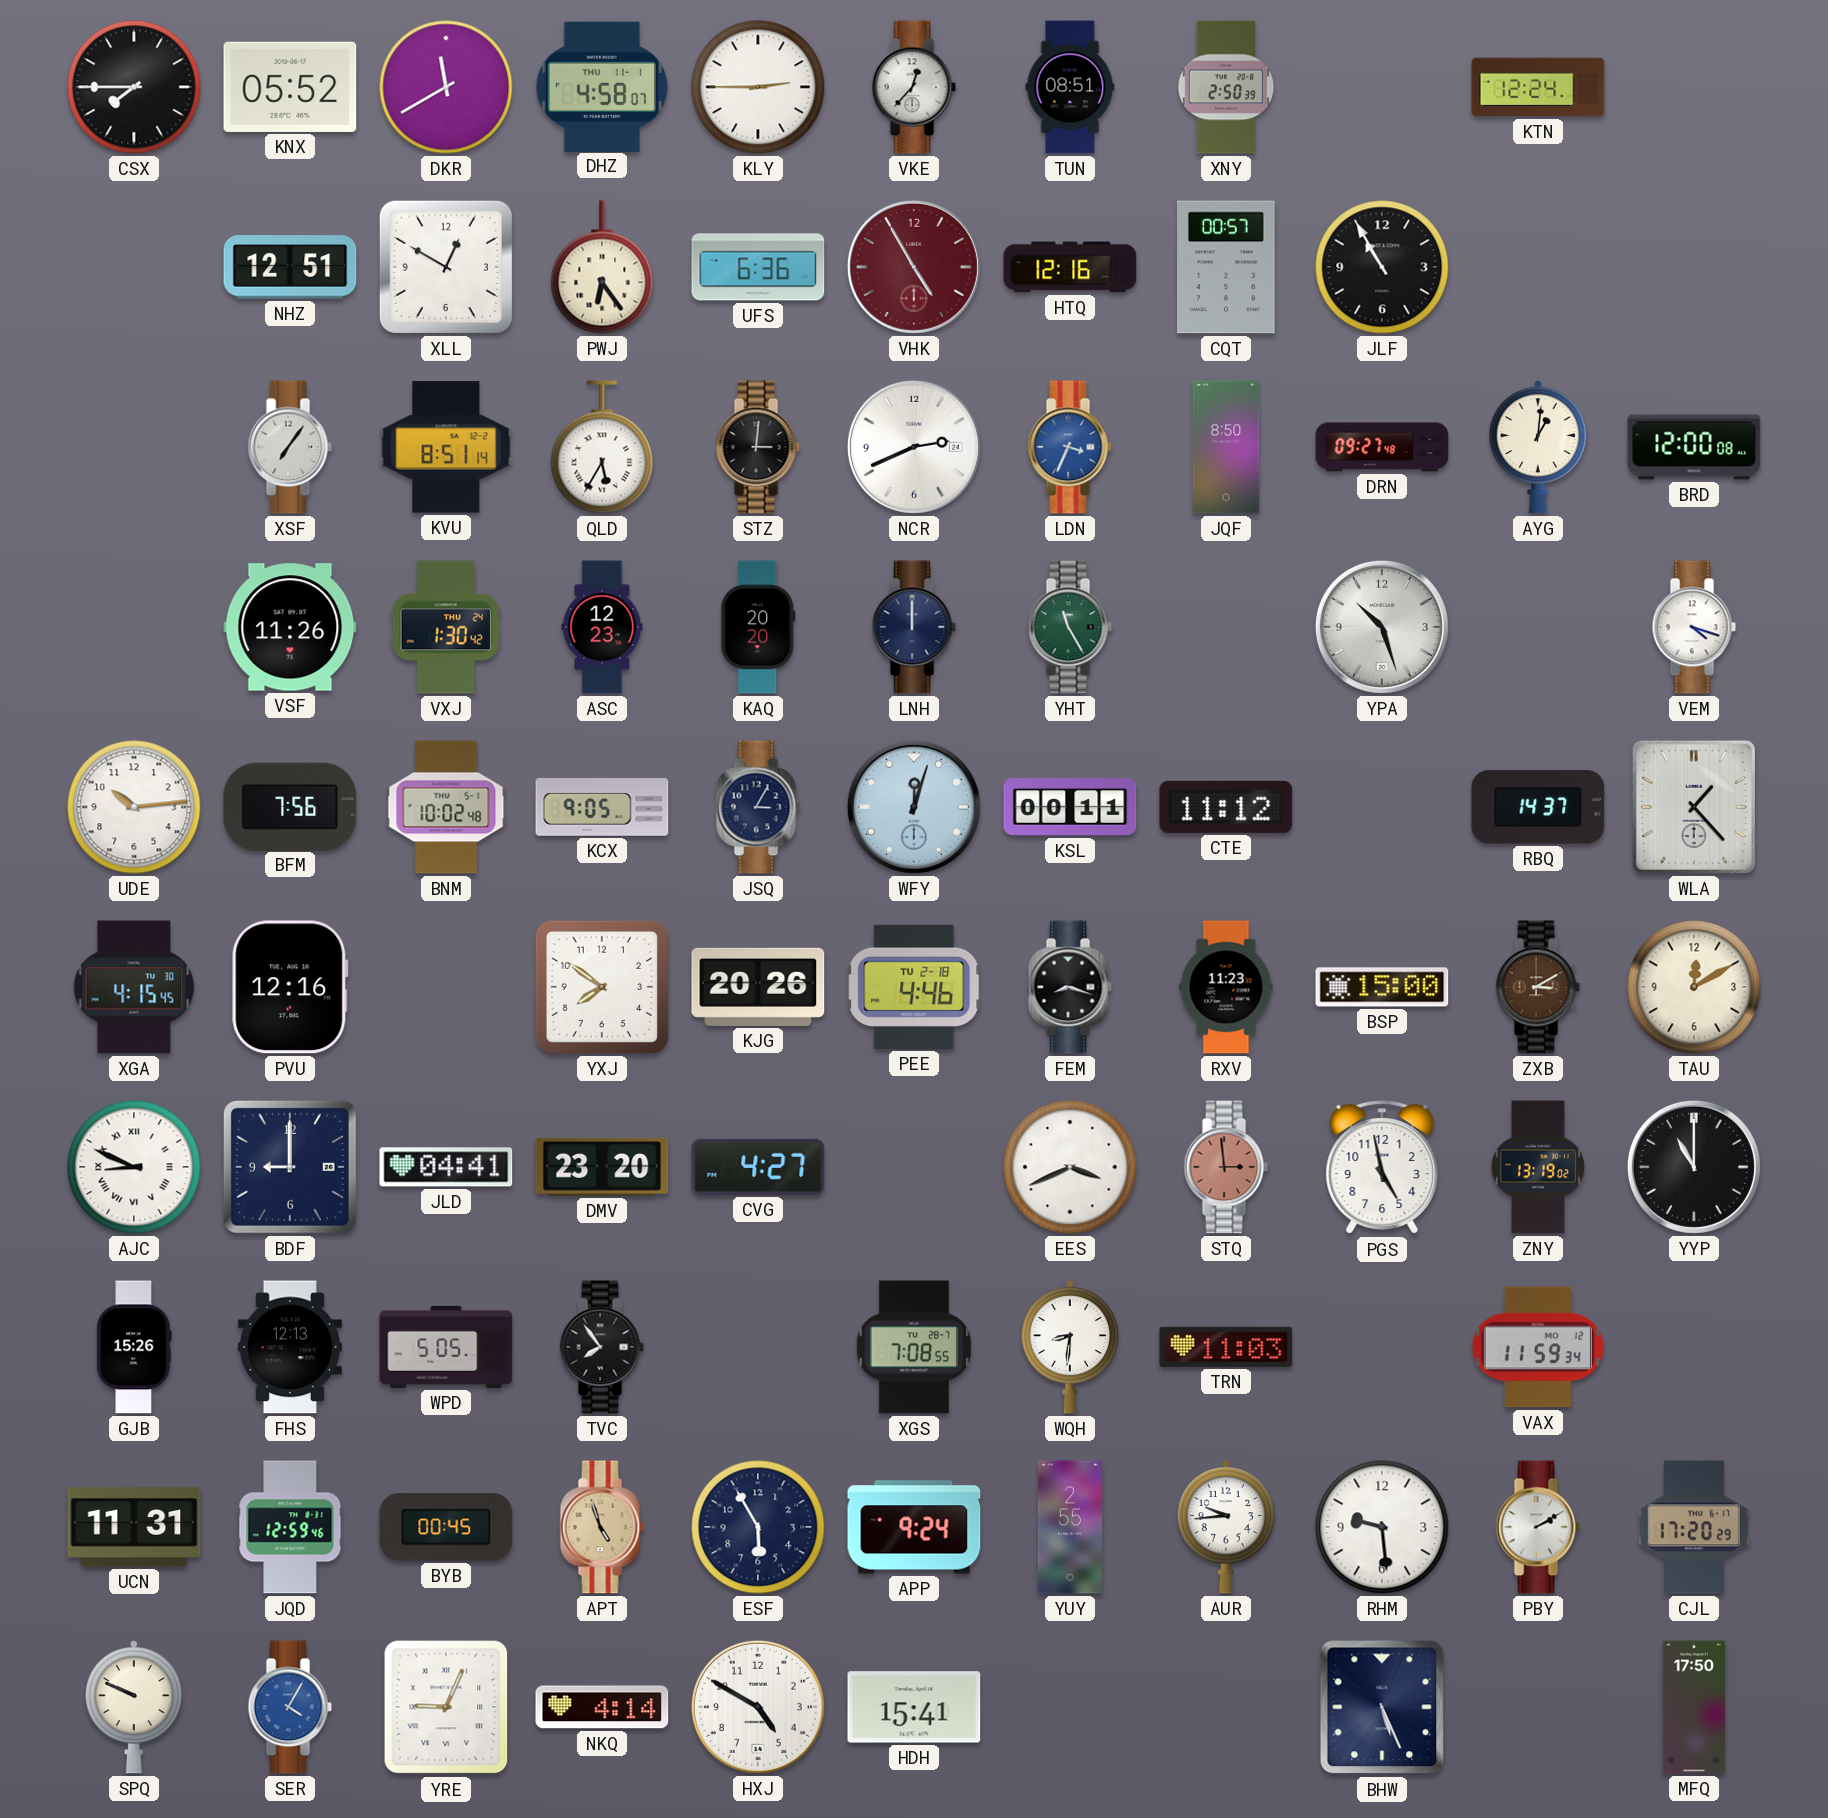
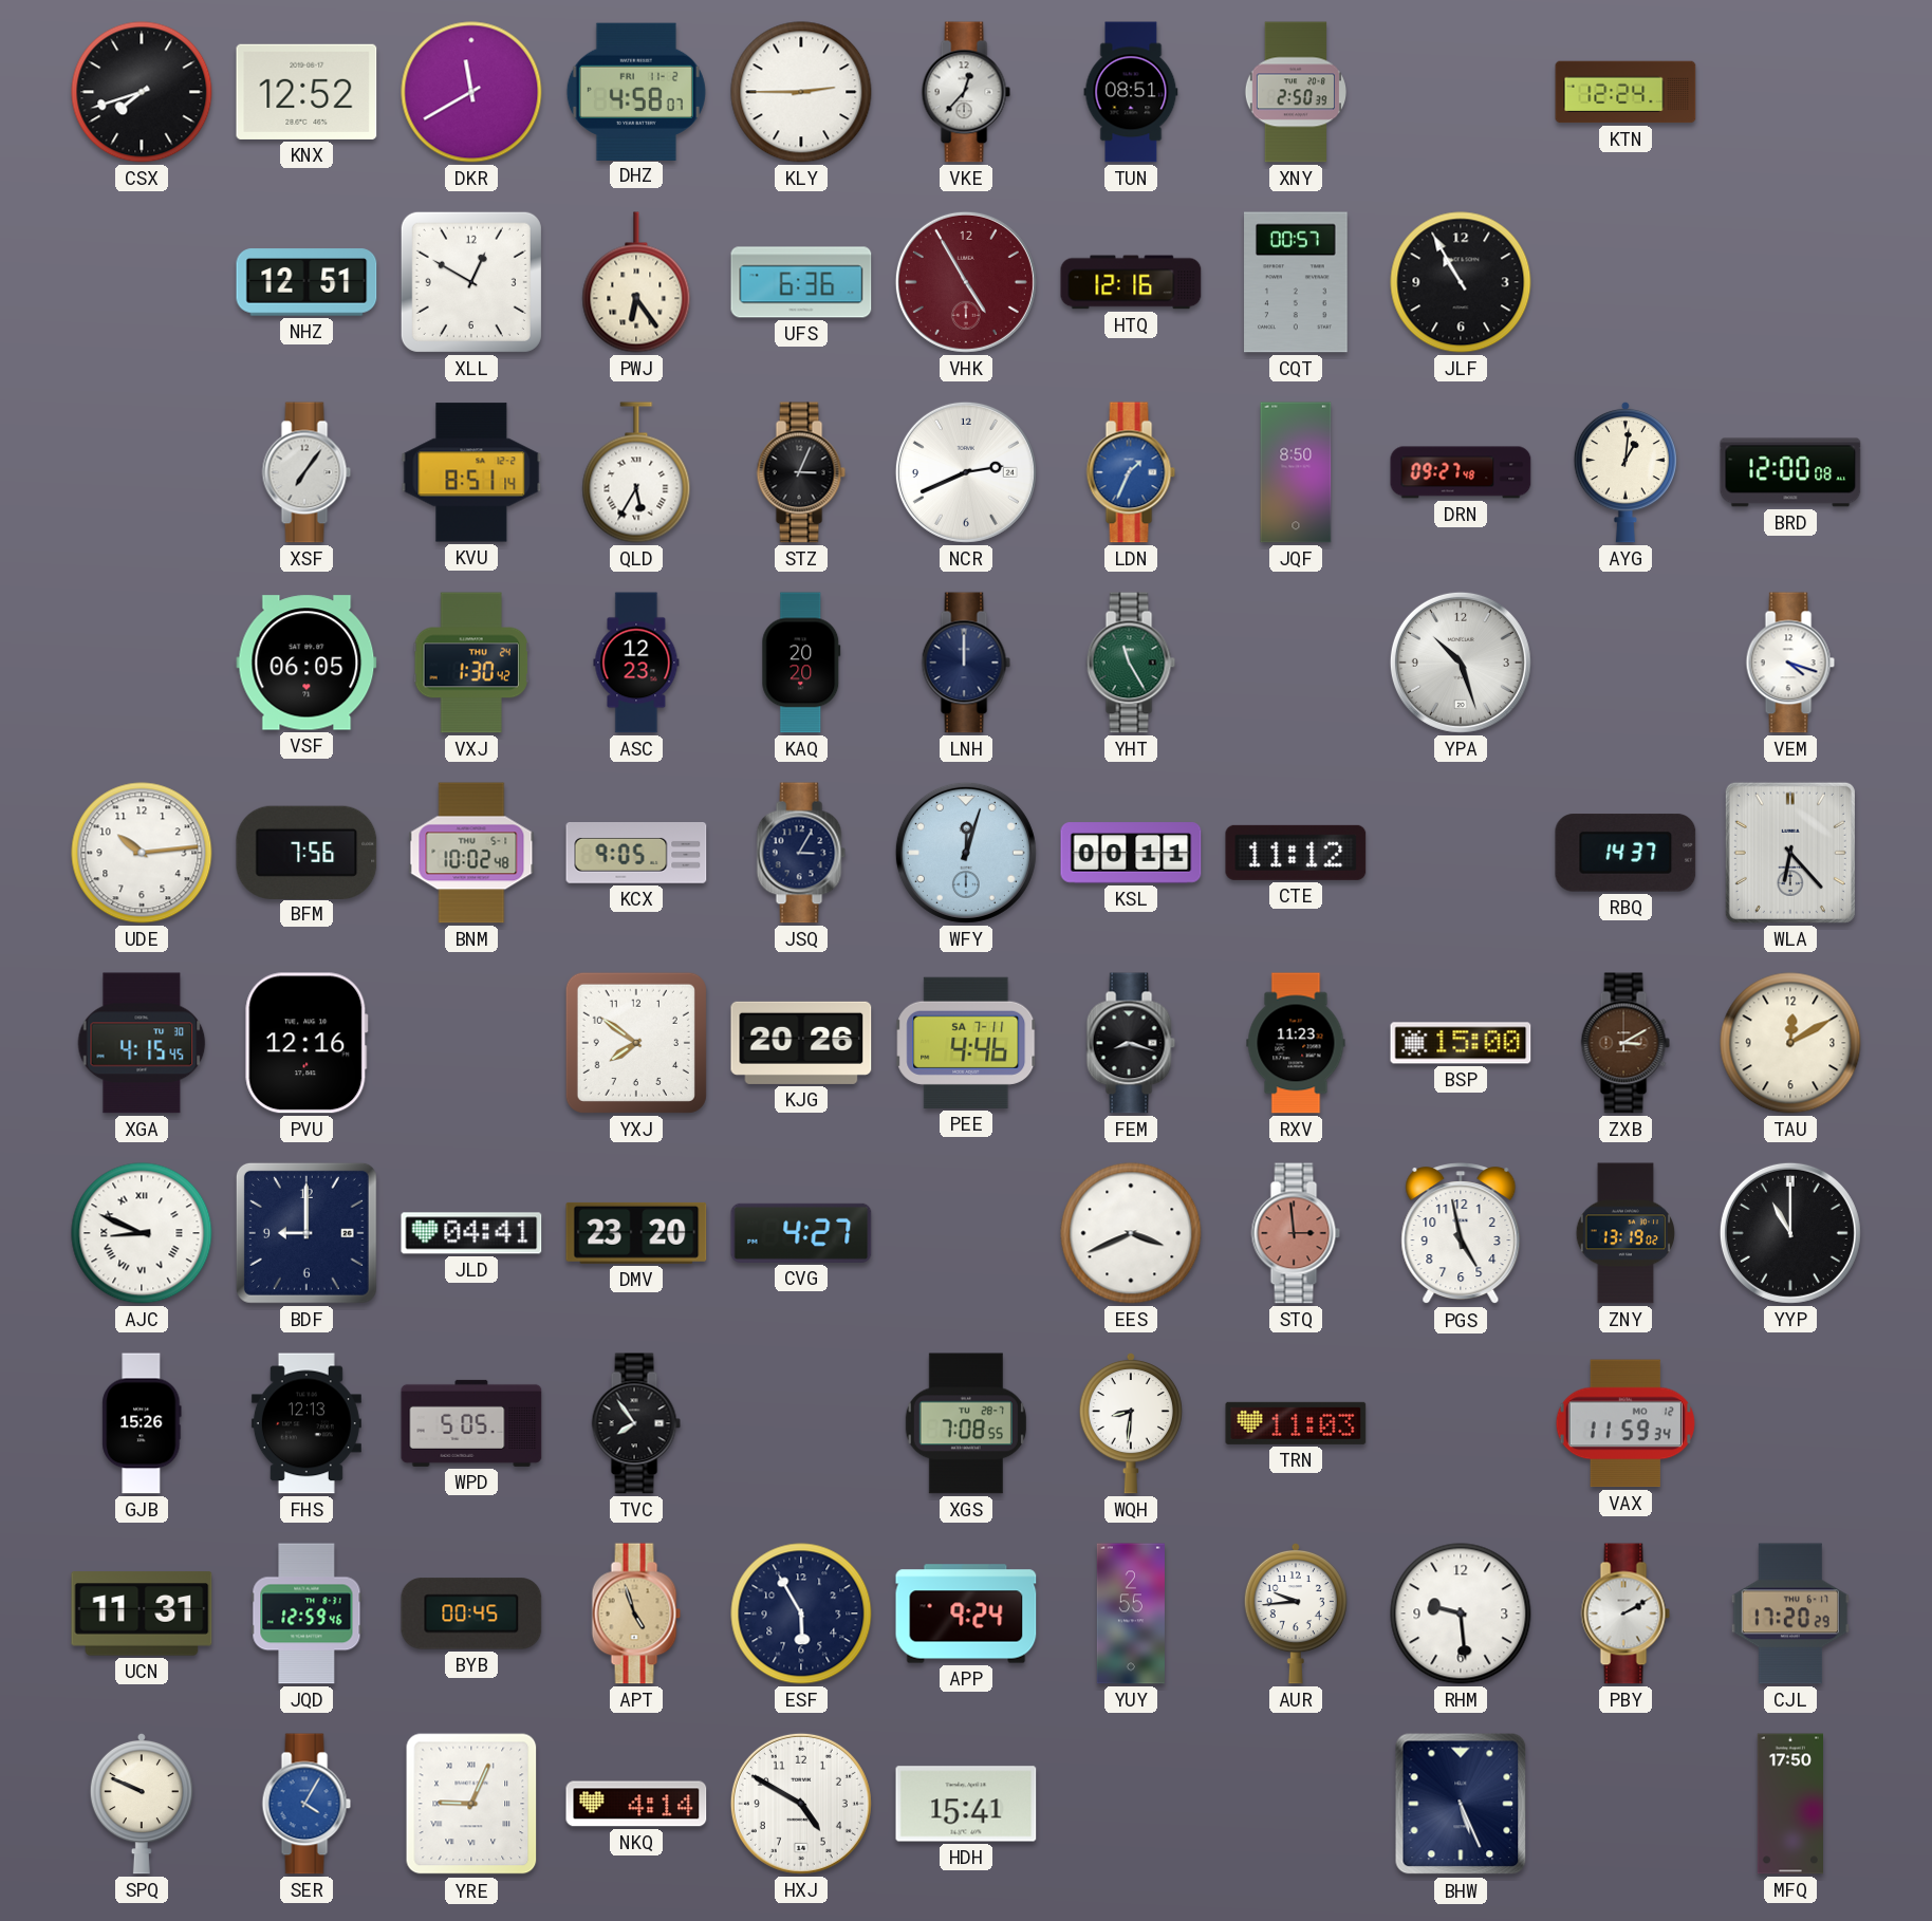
CSX: 7:45 -> 7:42
KNX: 05:52 -> 12:52
DHZ date: THU 11-1 -> FRI 11-2
STZ: 3:01 -> 3:04
LDN: 3:34 -> 1:34
VSF: 11:26 -> 06:05
WLA: 1:23 -> 6:23
PEE date: TU 2-18 -> SA 7-11
